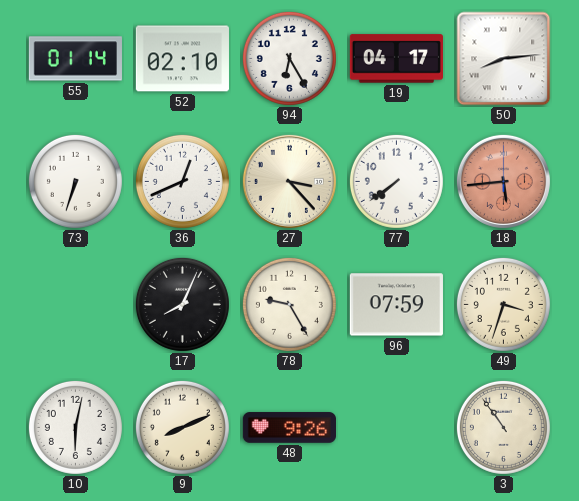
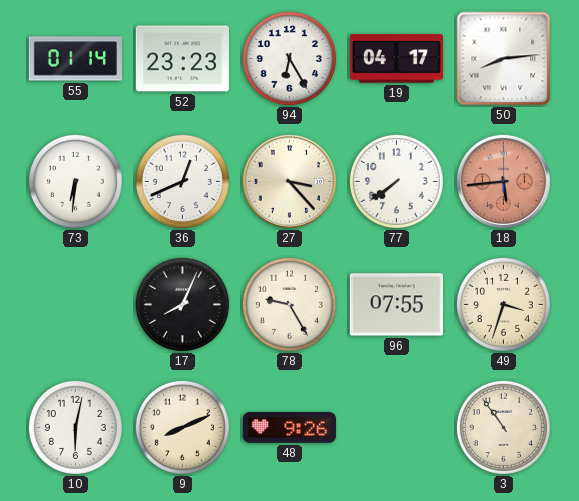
52: 02:10 -> 23:23
73: 6:33 -> 6:31
96: 07:59 -> 07:55
